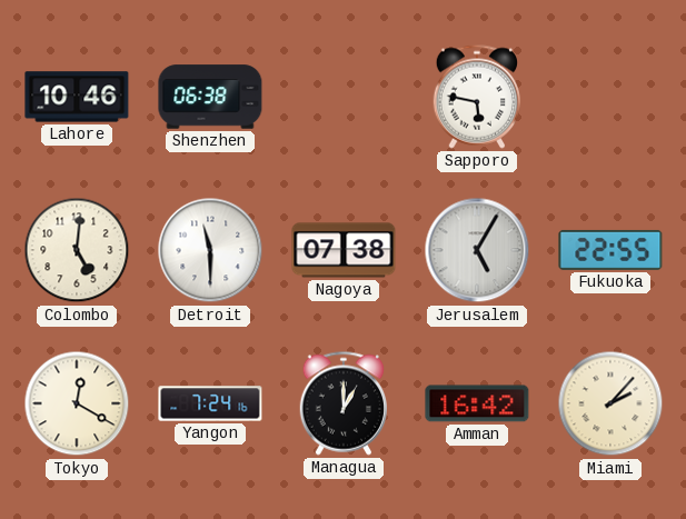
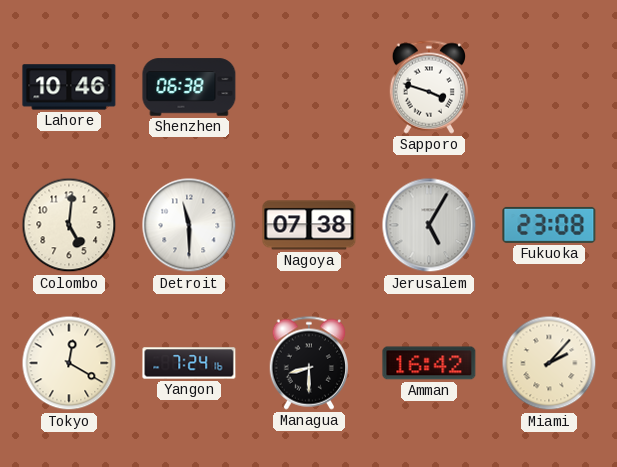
Sapporo: 5:47 -> 3:48
Fukuoka: 22:55 -> 23:08
Managua: 1:00 -> 8:30
